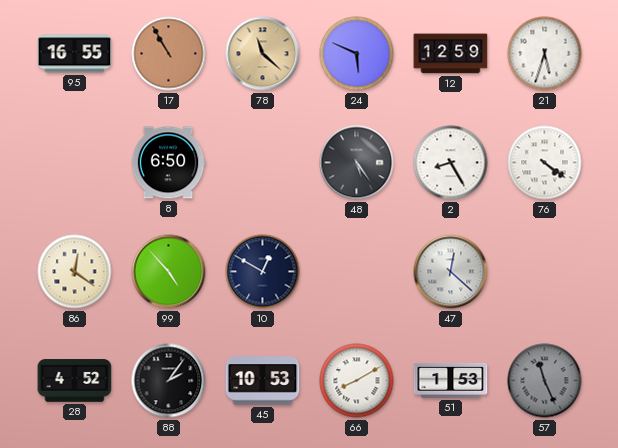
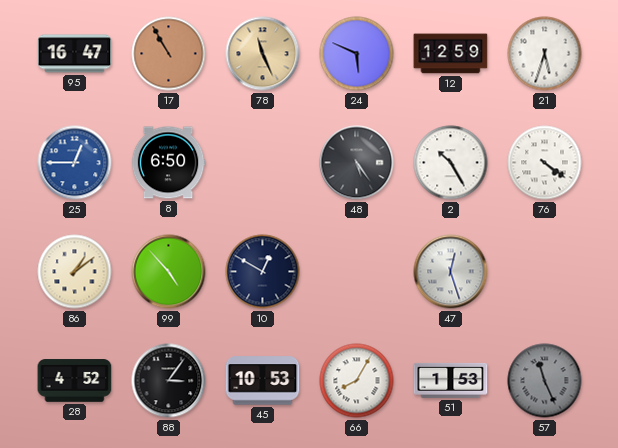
95: 16:55 -> 16:47
78: 11:22 -> 11:26
25: none -> 12:45
2: 8:25 -> 10:25
86: 12:21 -> 1:09
47: 12:22 -> 12:27
88: 2:06 -> 3:06
66: 8:10 -> 8:05
